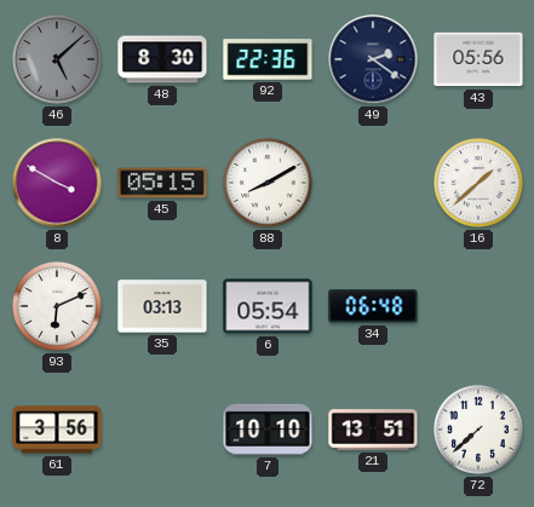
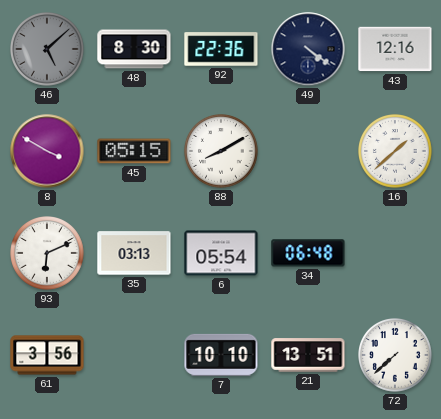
49: 2:21 -> 4:21
43: 05:56 -> 12:16
